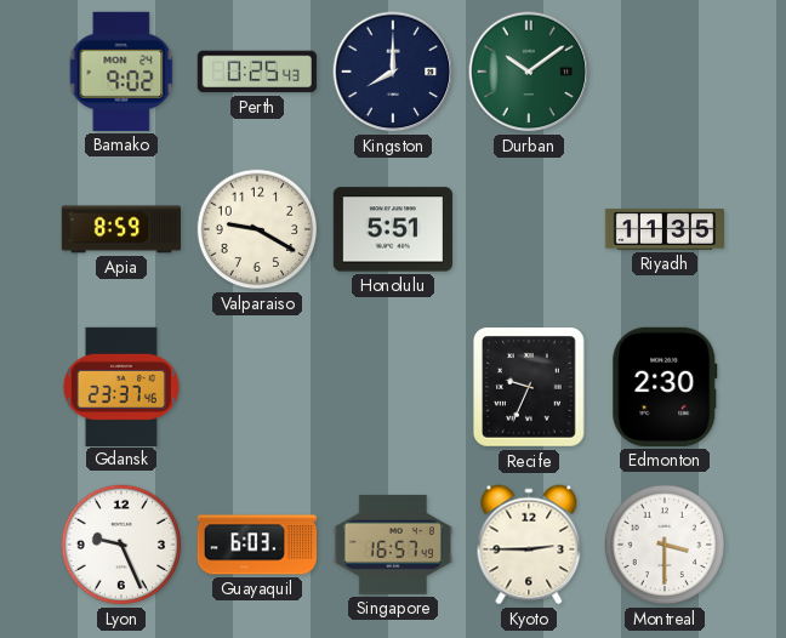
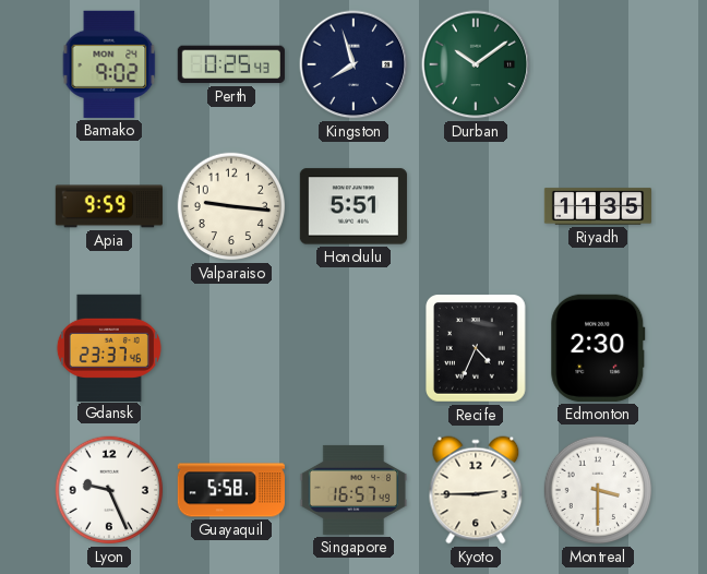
Kingston: 8:00 -> 7:57
Apia: 8:59 -> 9:59
Valparaiso: 9:20 -> 9:16
Recife: 9:34 -> 4:34
Guayaquil: 6:03 -> 5:58
